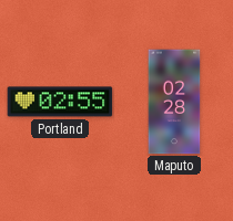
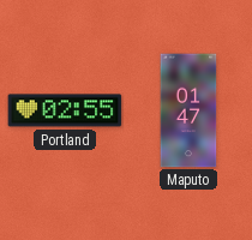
Maputo: 02:28 -> 01:47
